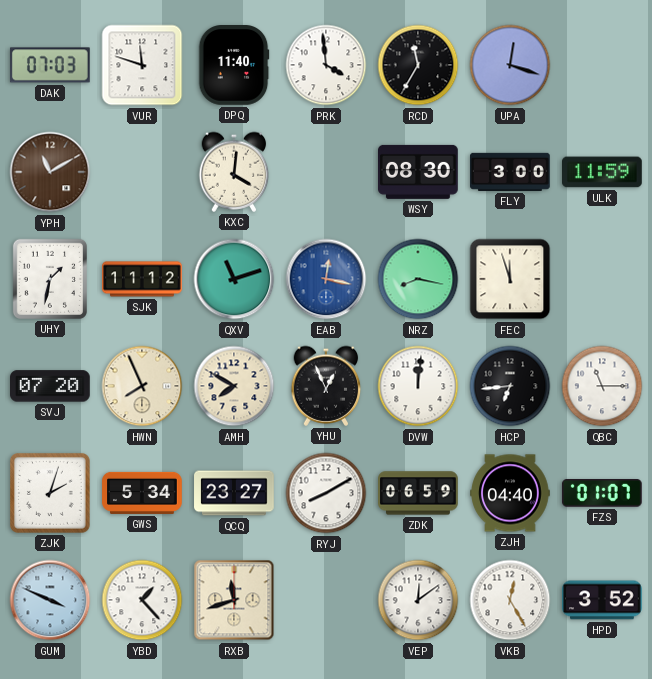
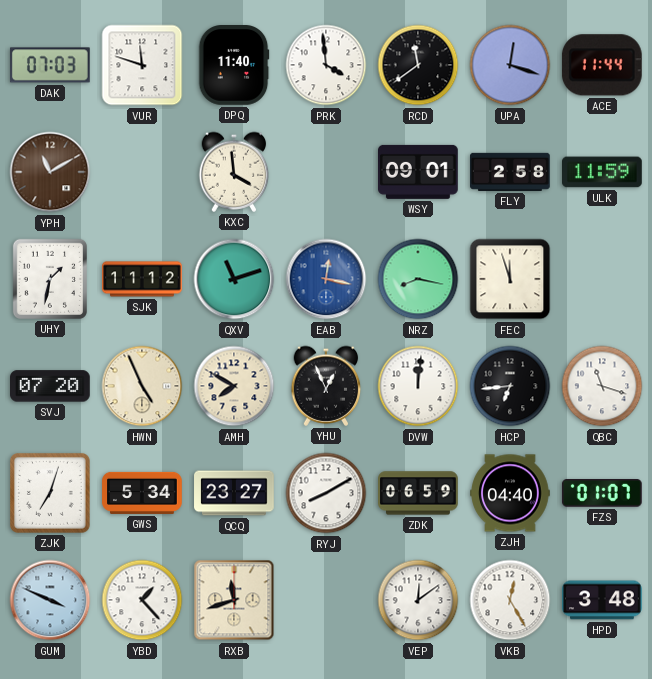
RCD: 11:35 -> 11:39
ACE: none -> 11:44
KXC: 4:01 -> 3:59
WSY: 08:30 -> 09:01
FLY: 3:00 -> 2:58
HWN: 7:56 -> 4:56
QBC: 11:15 -> 11:18
ZJK: 2:03 -> 7:03
HPD: 3:52 -> 3:48
